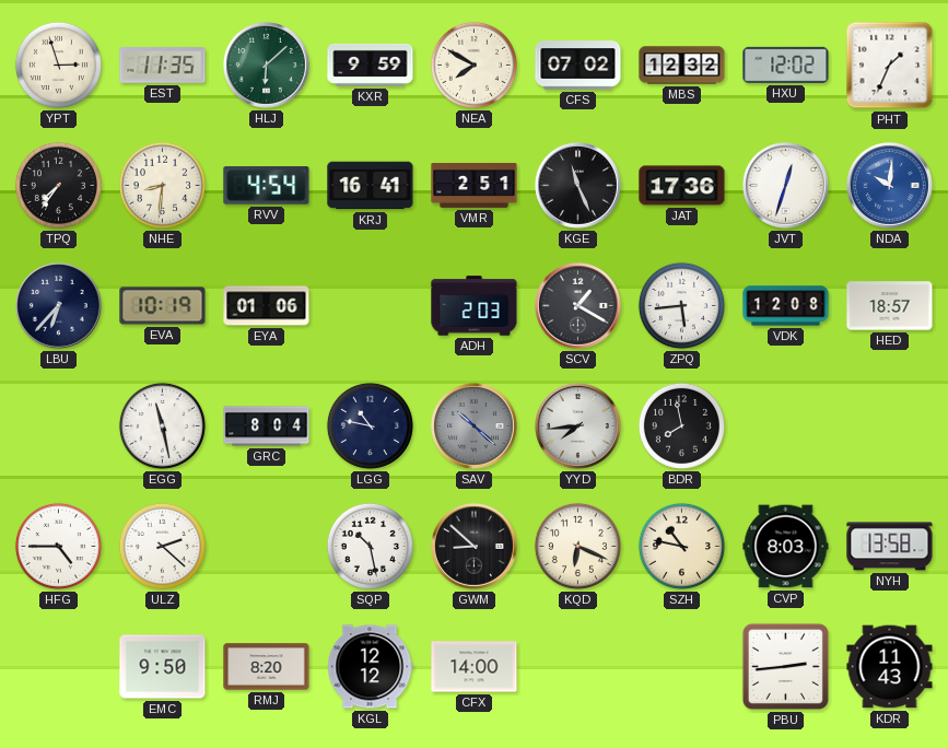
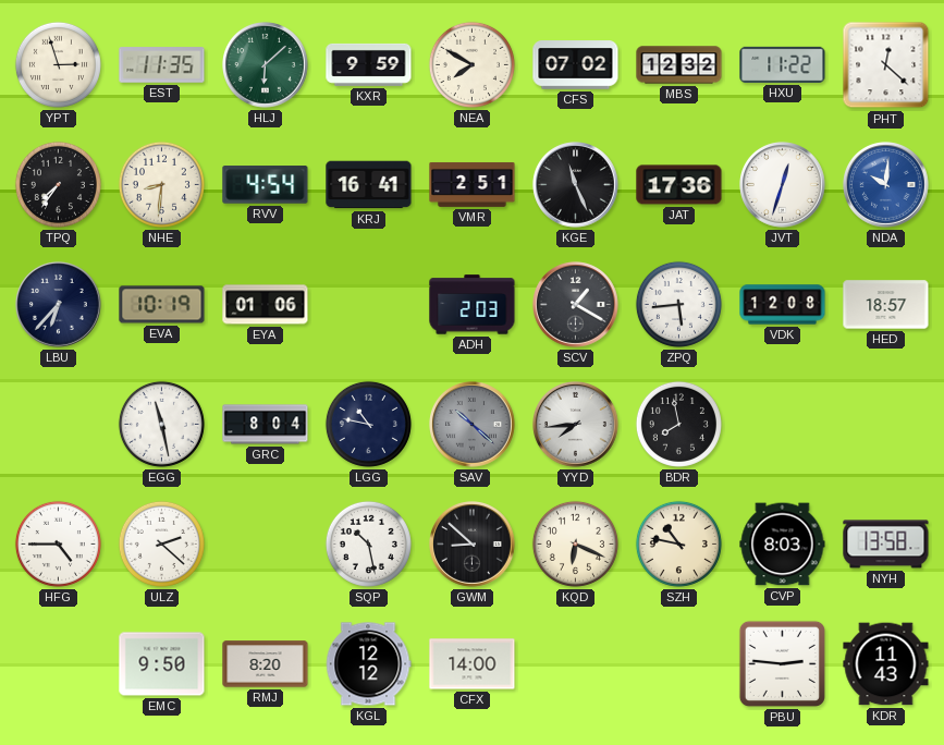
HXU: 12:02 -> 11:22
PHT: 1:34 -> 12:22
PBU: 2:44 -> 2:46
